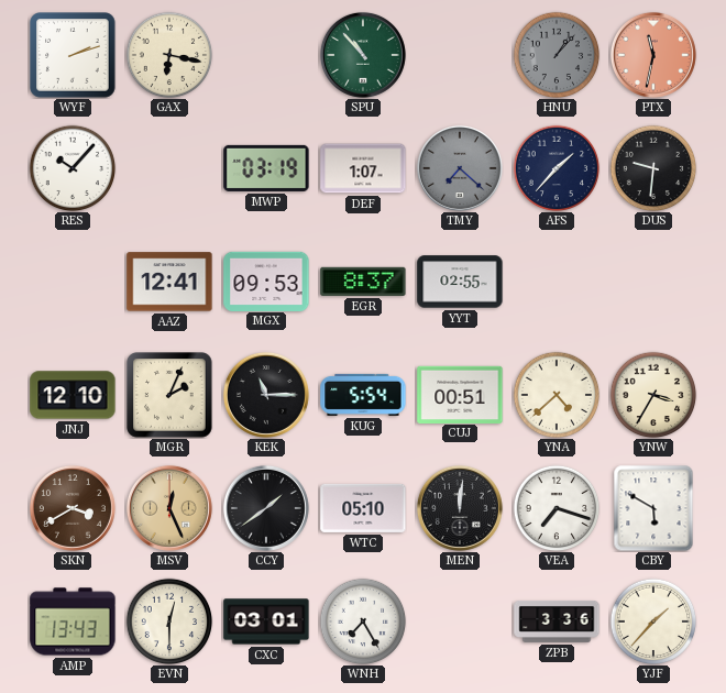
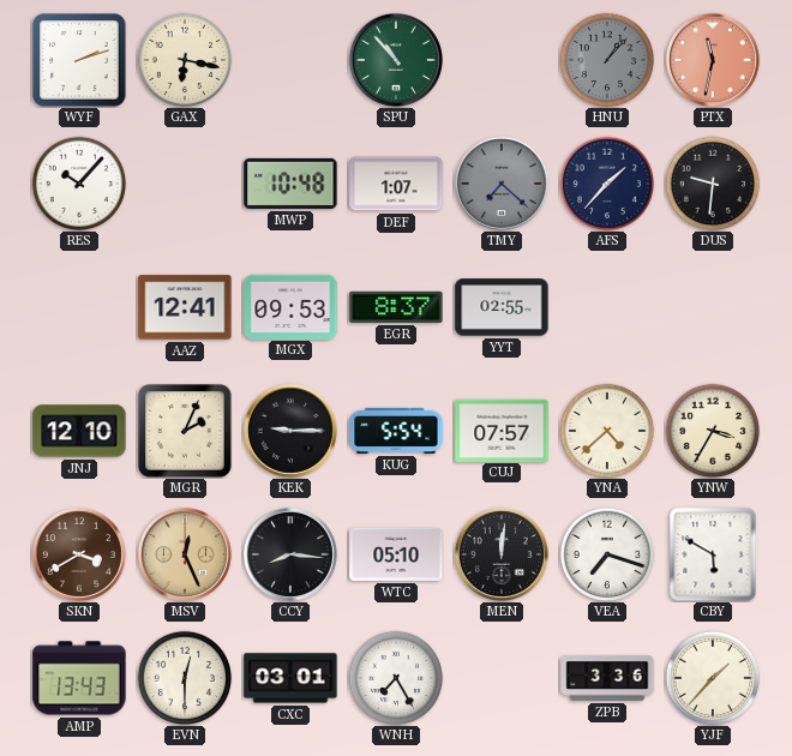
MWP: 03:19 -> 10:48
KEK: 11:15 -> 9:15
CUJ: 00:51 -> 07:57
CCY: 1:39 -> 8:16
